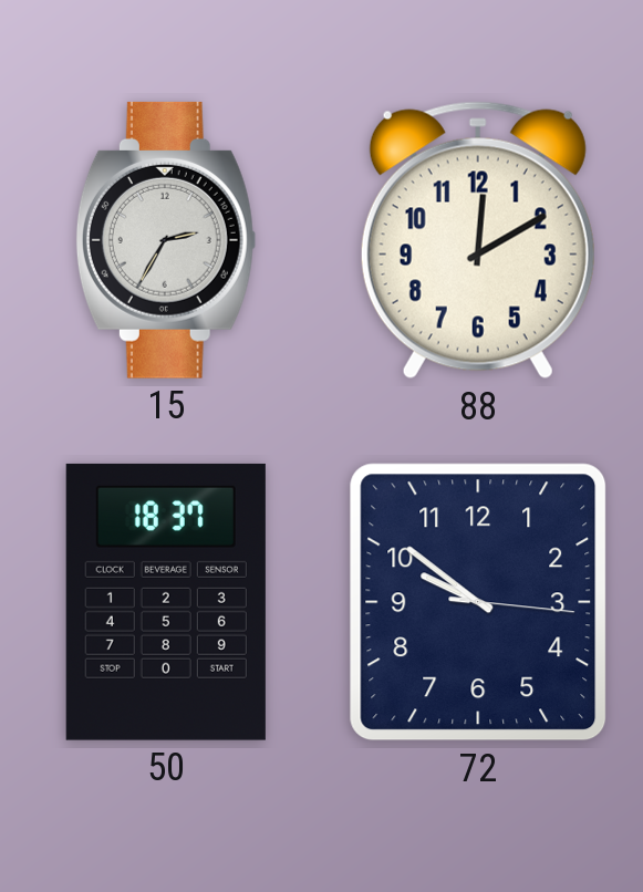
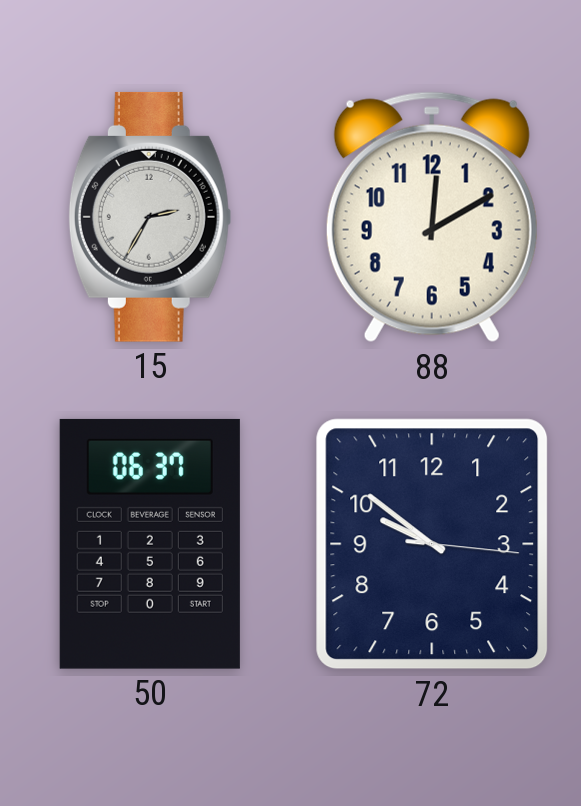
50: 18:37 -> 06:37
